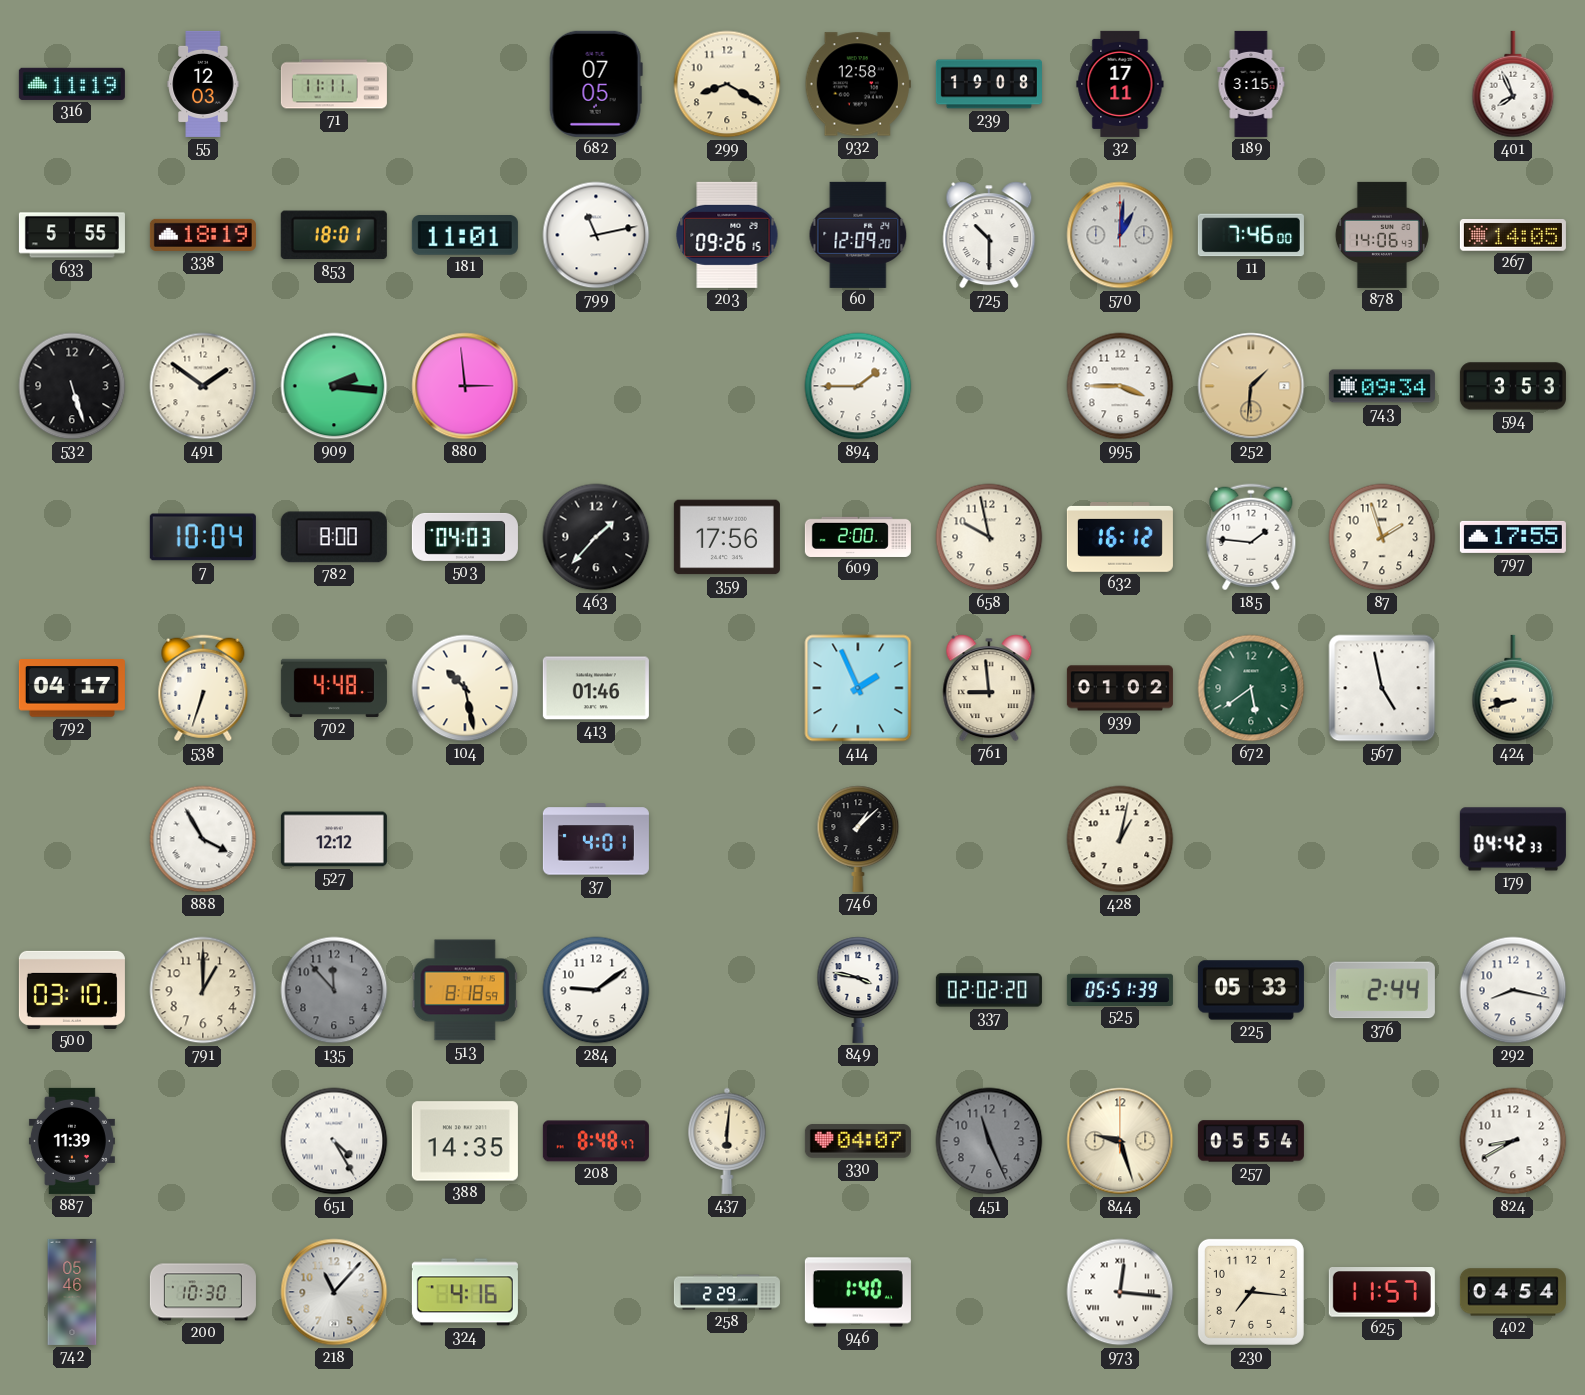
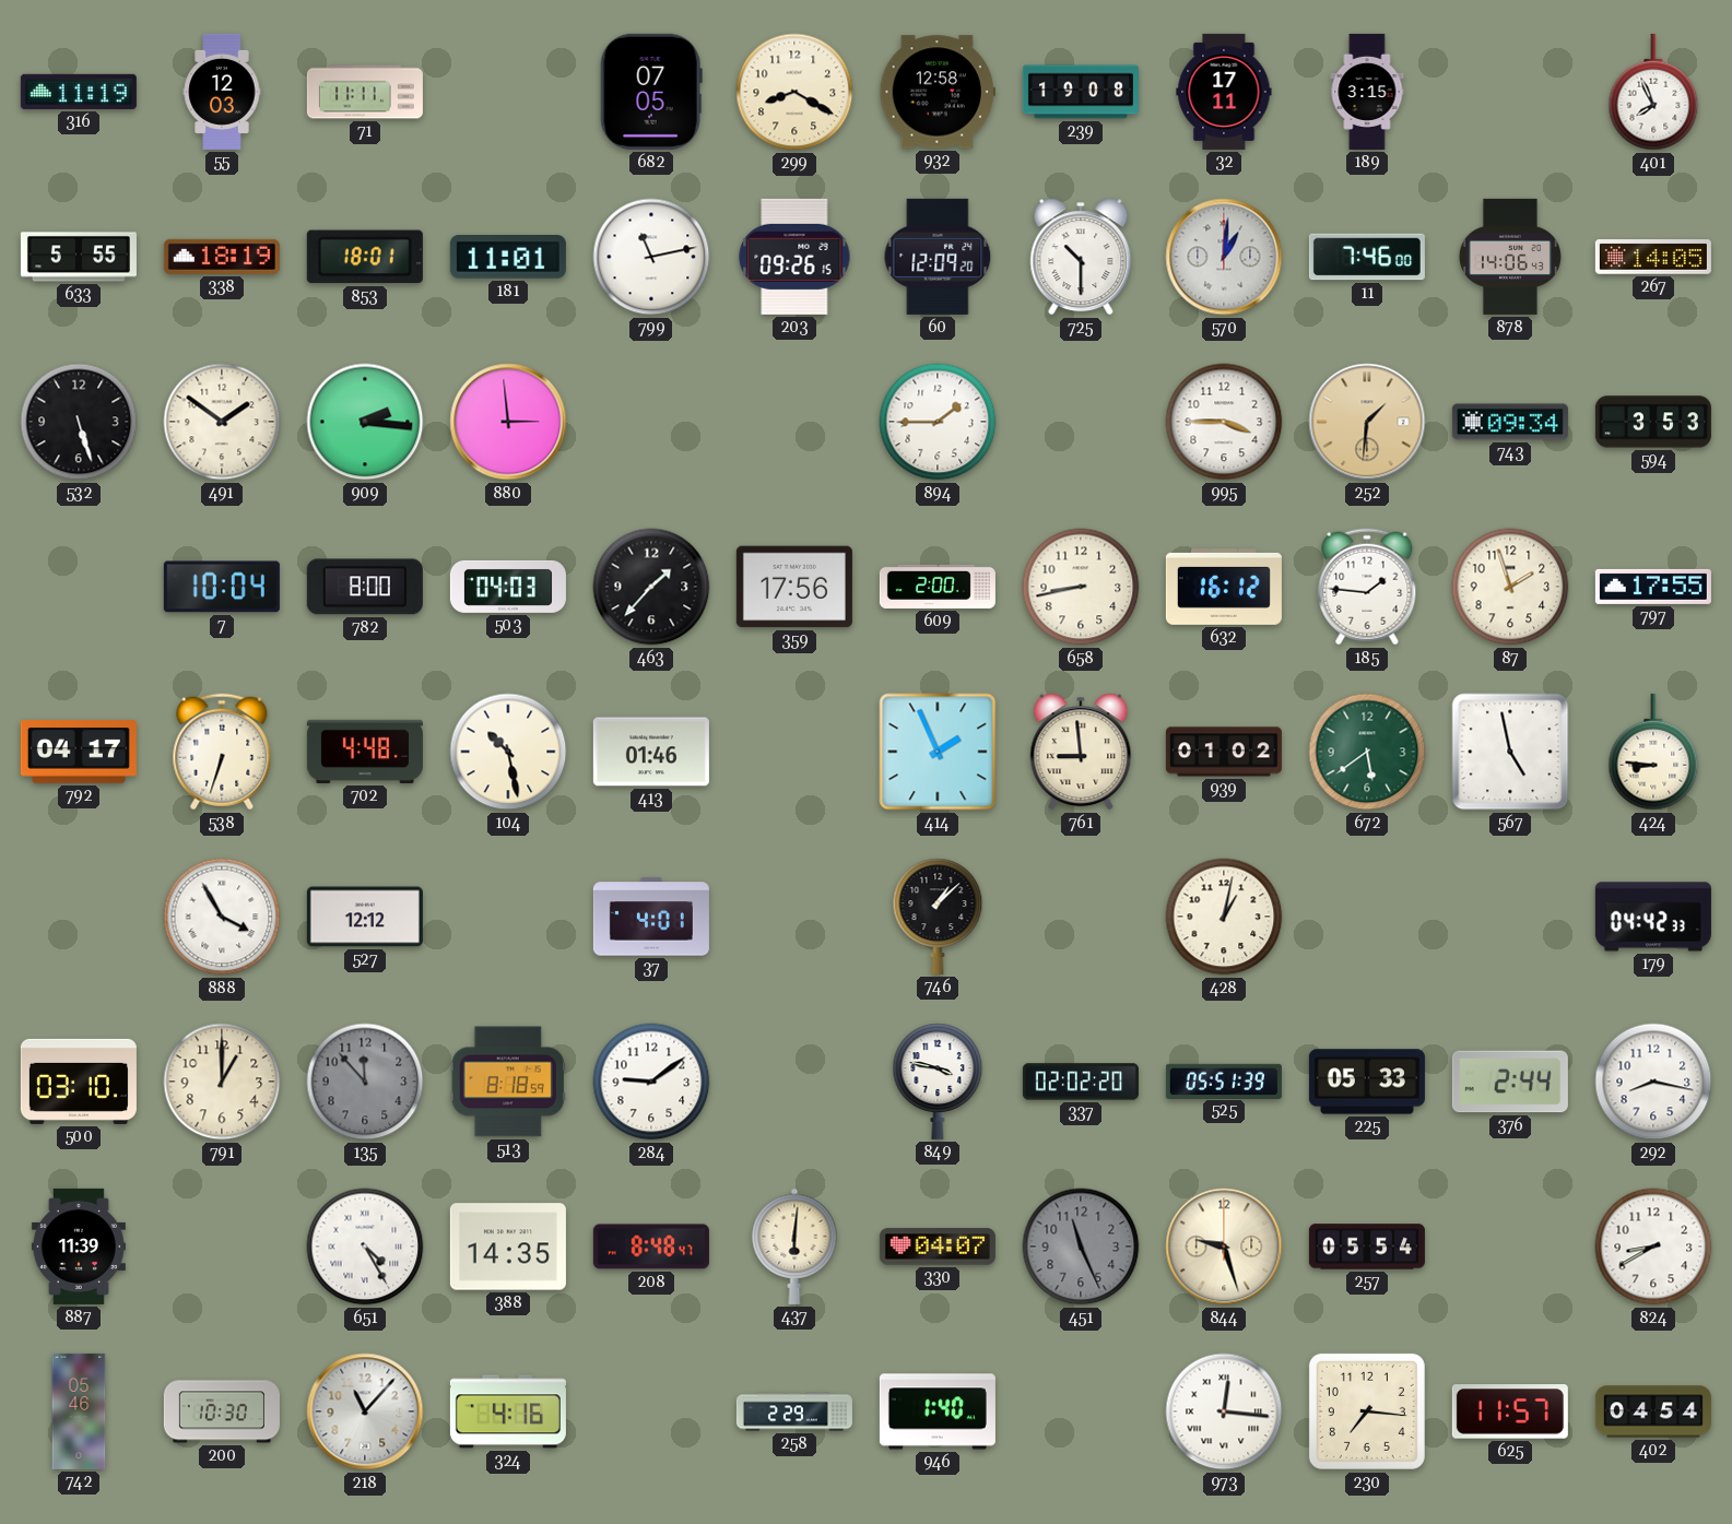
658: 9:58 -> 8:43
424: 8:42 -> 8:46
